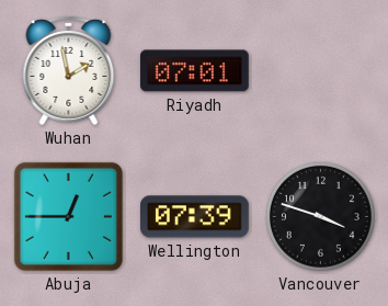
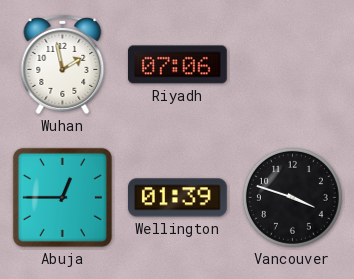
Riyadh: 07:01 -> 07:06
Wellington: 07:39 -> 01:39
